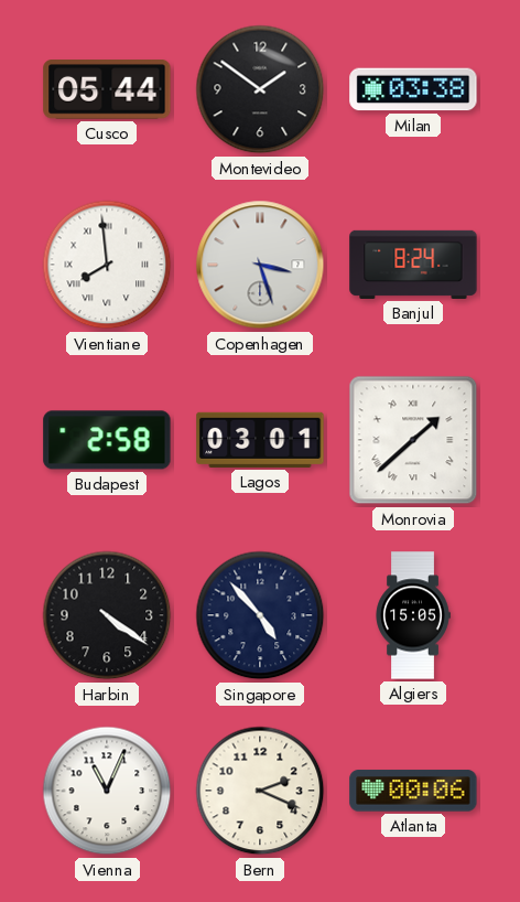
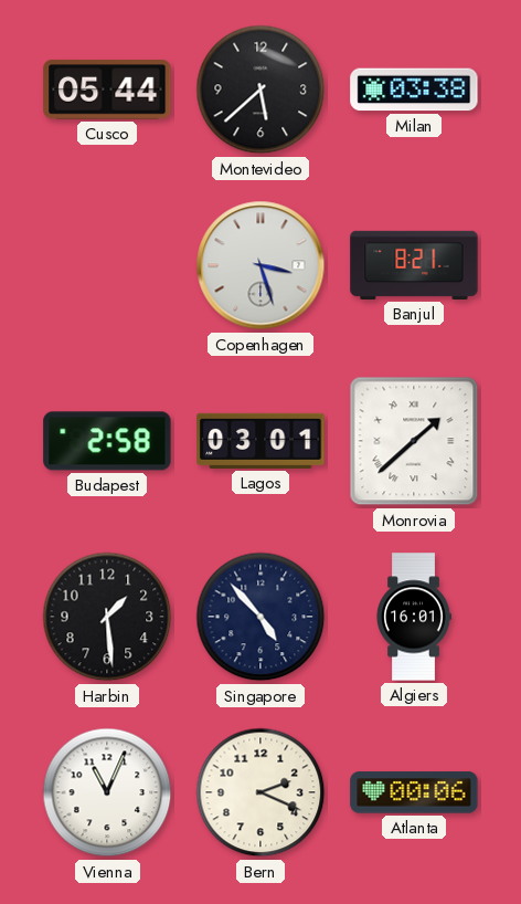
Montevideo: 1:51 -> 5:38
Vientiane: 7:59 -> none
Banjul: 8:24 -> 8:21
Harbin: 4:21 -> 1:29
Algiers: 15:05 -> 16:01
